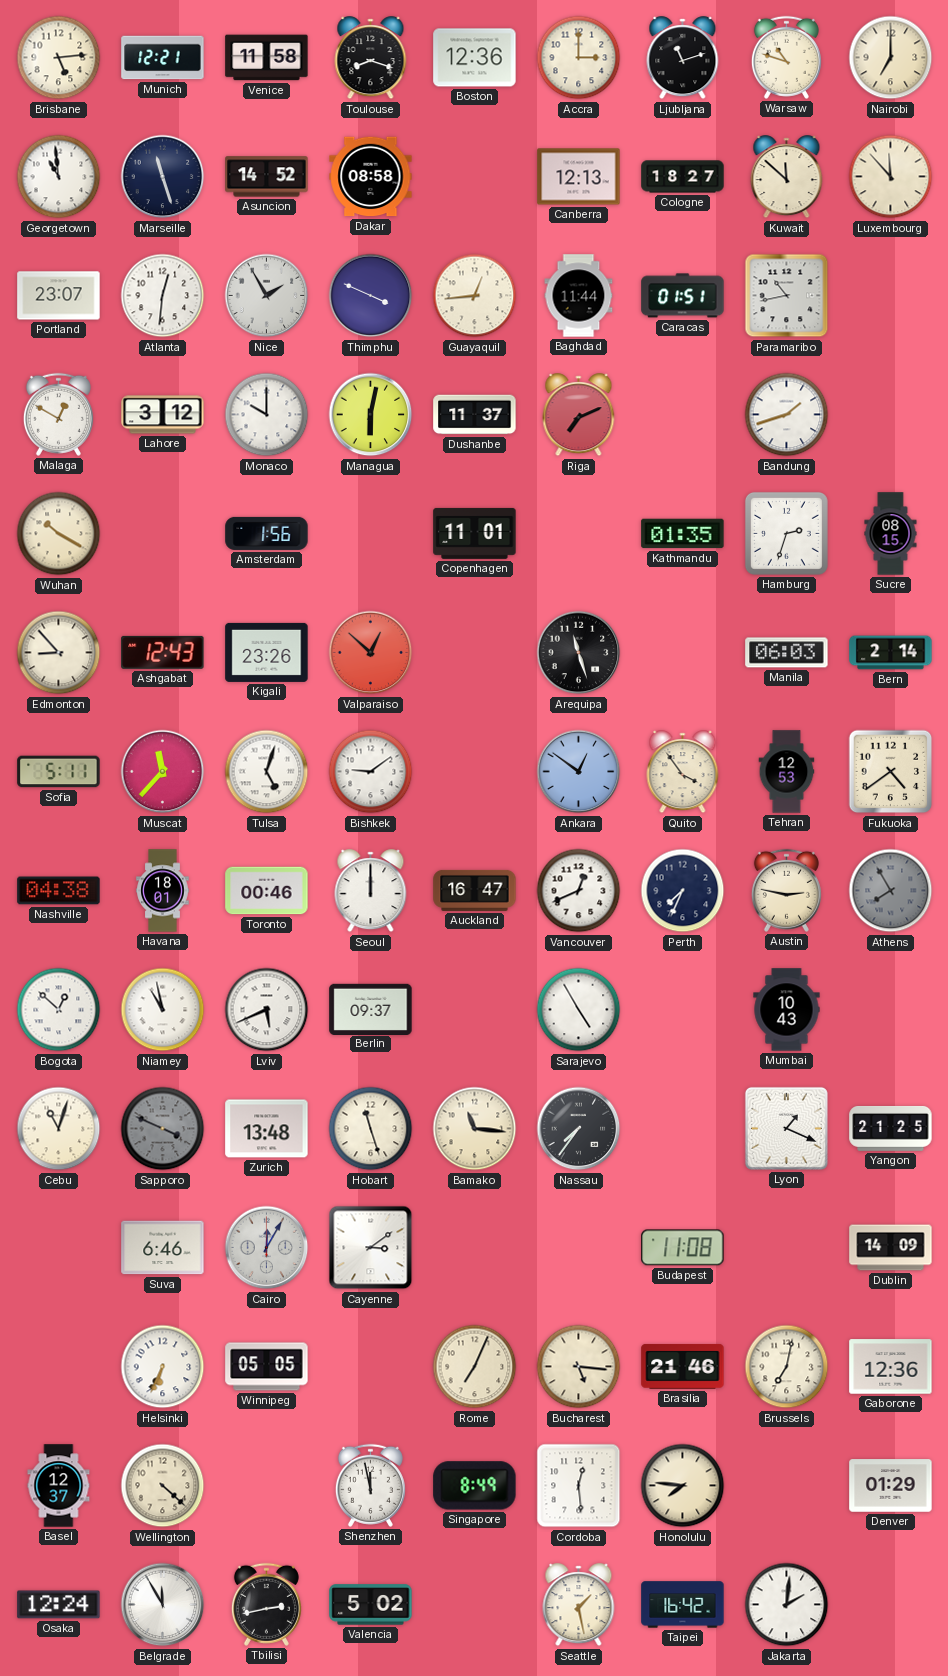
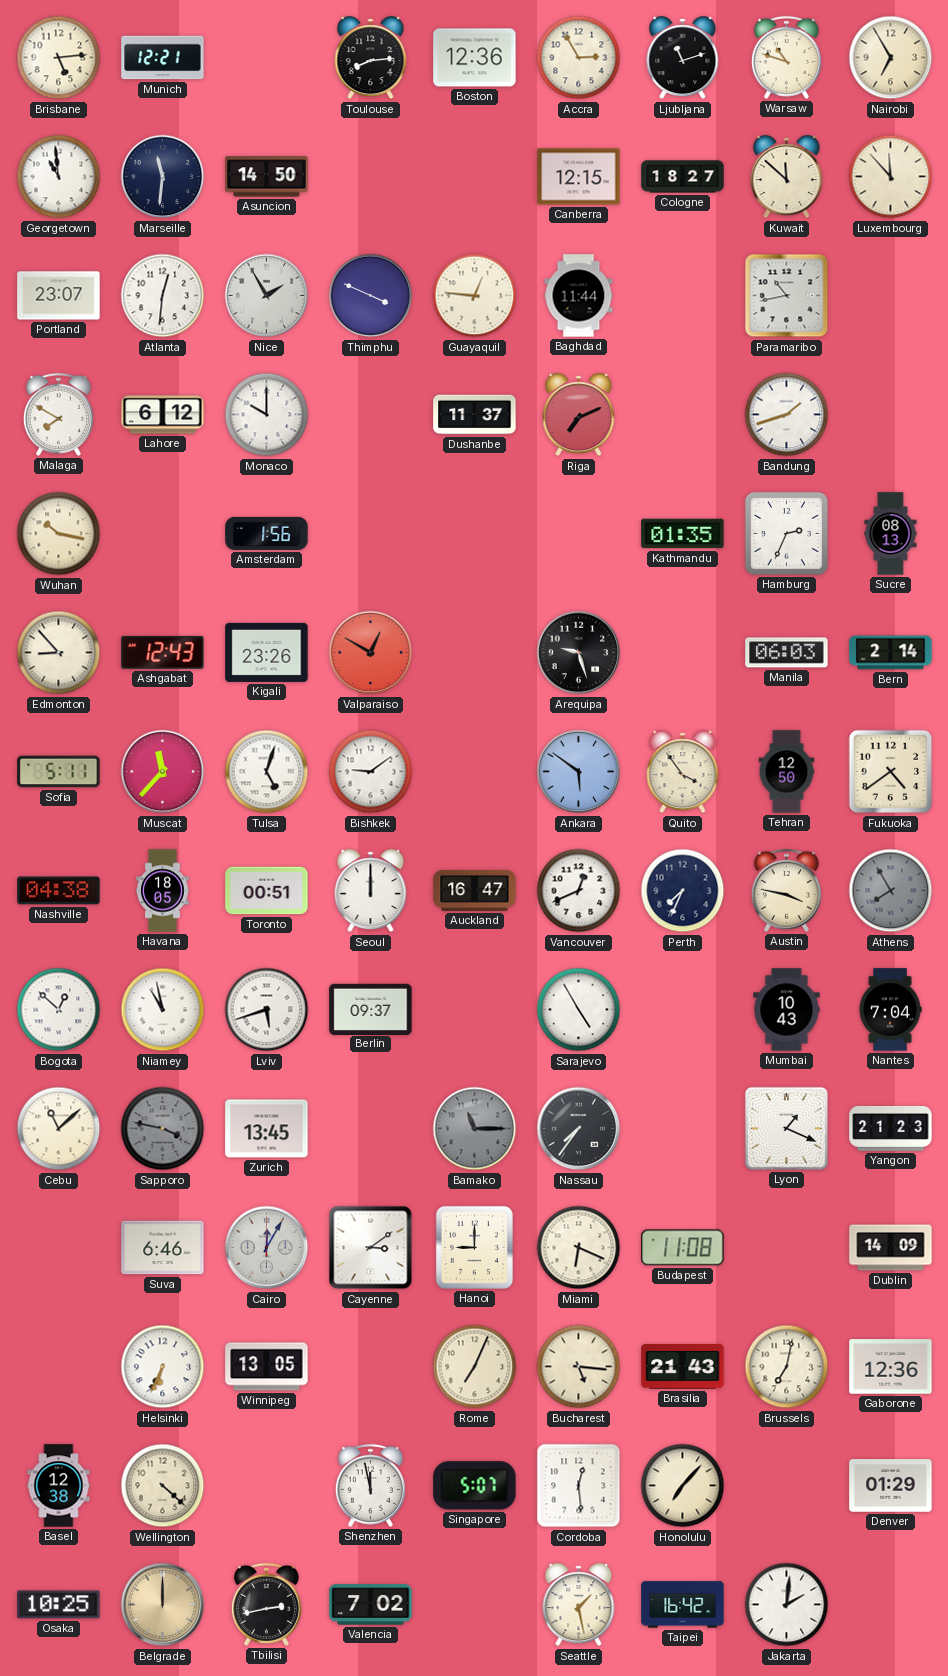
Venice: 11:58 -> none
Toulouse: 8:18 -> 8:14
Accra: 3:00 -> 2:55
Nairobi: 7:00 -> 6:55
Marseille: 11:27 -> 11:31
Asuncion: 14:52 -> 14:50
Dakar: 08:58 -> none
Canberra: 12:13 -> 12:15
Guayaquil: 12:44 -> 12:46
Caracas: 01:51 -> none
Malaga: 12:50 -> 7:50
Lahore: 3:12 -> 6:12
Managua: 6:02 -> none
Wuhan: 10:20 -> 10:17
Copenhagen: 11:01 -> none
Hamburg: 2:33 -> 2:34
Sucre: 08:15 -> 08:13
Valparaiso: 12:52 -> 12:50
Arequipa: 11:27 -> 9:27
Ankara: 12:51 -> 5:51
Tehran: 12:53 -> 12:50
Havana: 18:01 -> 18:05
Toronto: 00:46 -> 00:51
Austin: 2:47 -> 3:47
Lviv: 5:41 -> 5:42
Nantes: none -> 7:04
Cebu: 11:03 -> 11:08
Sapporo: 3:49 -> 3:47
Zurich: 13:48 -> 13:45
Hobart: 11:27 -> none
Bamako: 11:16 -> 11:15
Bamako dial: cream -> grey
Yangon: 21:25 -> 21:23
Hanoi: none -> 9:00
Miami: none -> 6:19
Winnipeg: 05:05 -> 13:05
Brasilia: 21:46 -> 21:43
Basel: 12:37 -> 12:38
Singapore: 8:49 -> 5:07
Honolulu: 7:46 -> 7:07
Osaka: 12:24 -> 10:25
Belgrade: 11:55 -> 12:00
Belgrade dial: white -> champagne
Valencia: 5:02 -> 7:02
